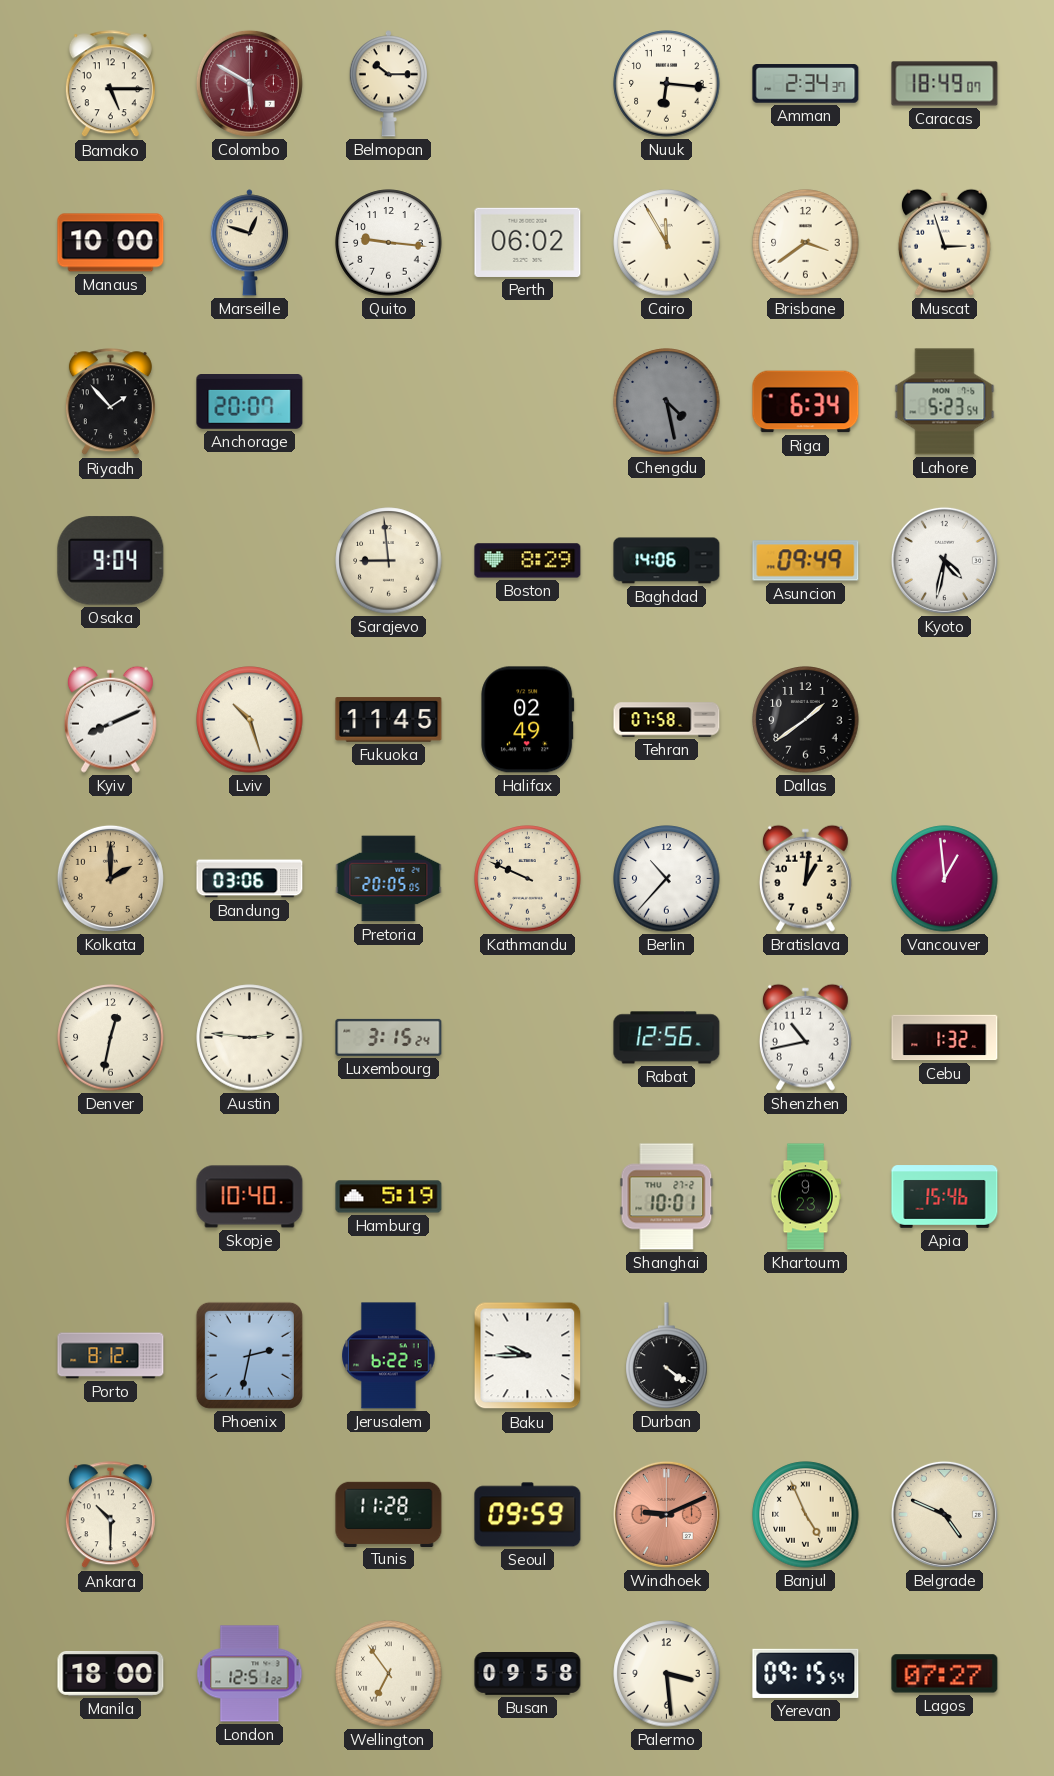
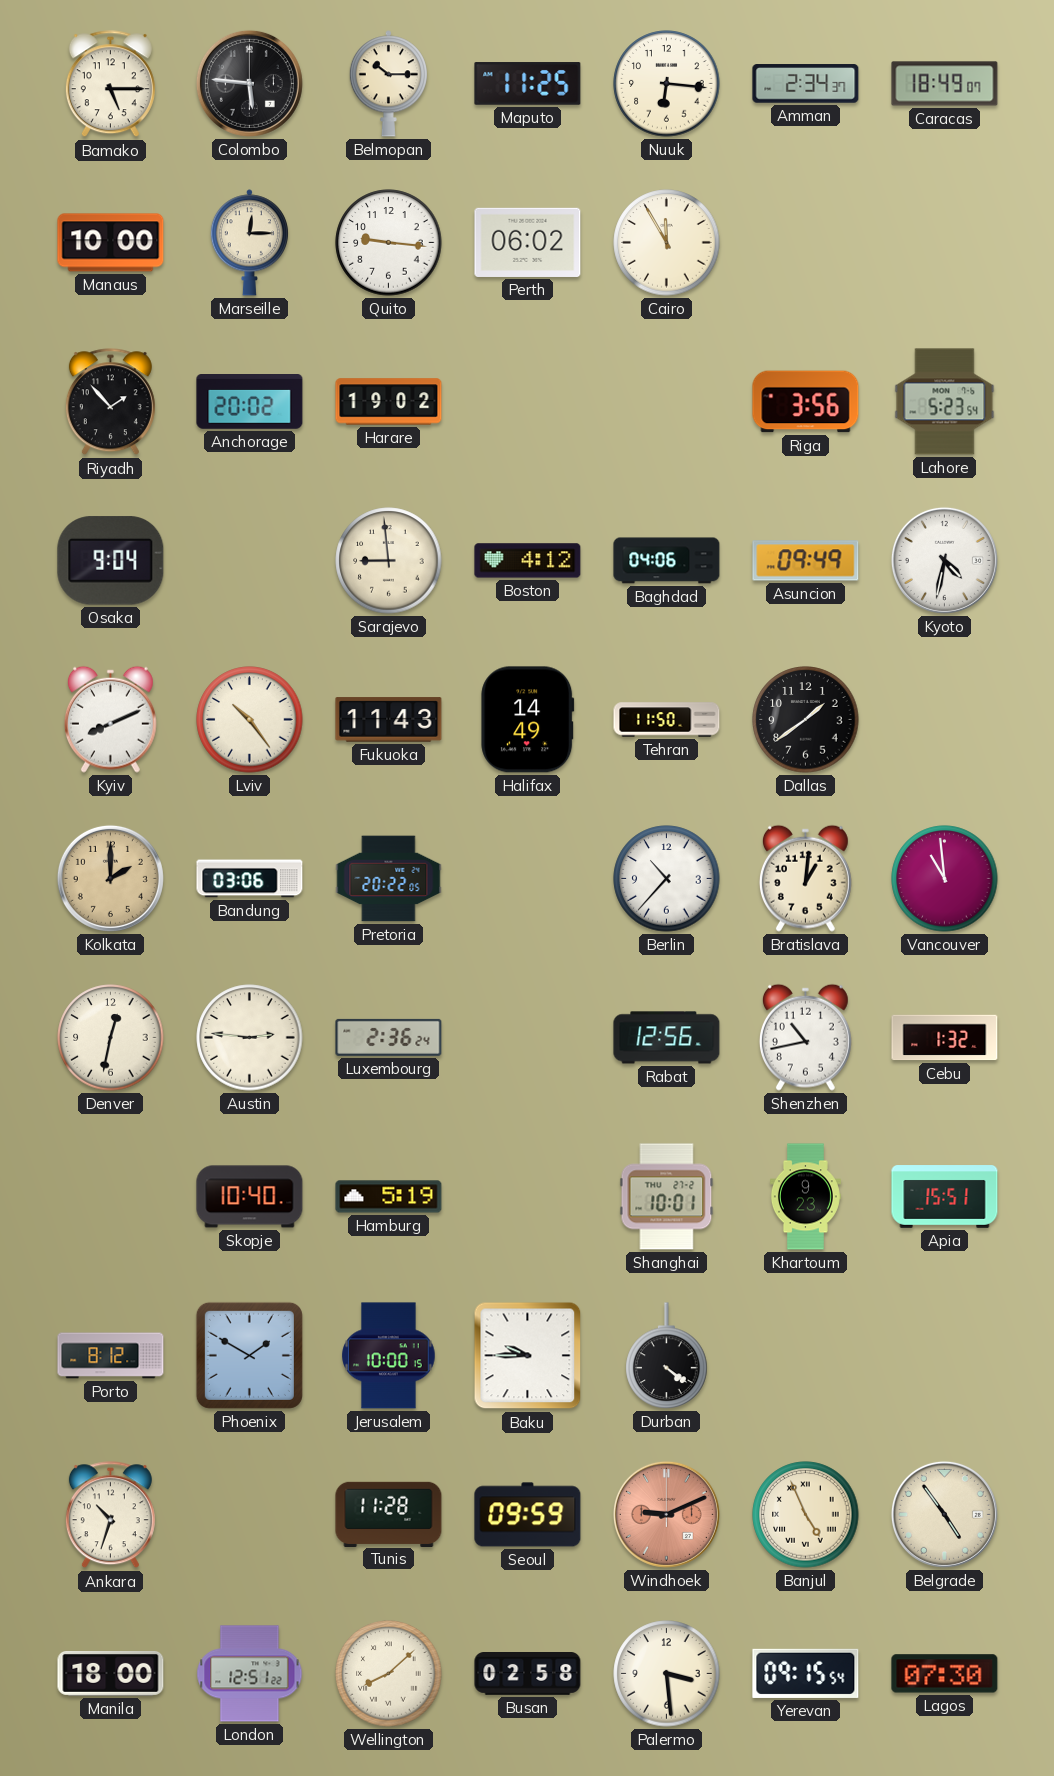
Colombo: 5:50 -> 5:46
Colombo dial: burgundy -> black
Maputo: none -> 11:25
Marseille: 12:48 -> 12:15
Brisbane: 3:39 -> none
Muscat: 2:57 -> none
Anchorage: 20:07 -> 20:02
Harare: none -> 19:02
Chengdu: 4:28 -> none
Riga: 6:34 -> 3:56
Boston: 8:29 -> 4:12
Baghdad: 14:06 -> 04:06
Lviv: 10:27 -> 10:24
Fukuoka: 11:45 -> 11:43
Halifax: 02:49 -> 14:49
Tehran: 07:58 -> 11:50
Pretoria: 20:05 -> 20:22
Kathmandu: 9:49 -> none
Vancouver: 12:59 -> 10:59
Luxembourg: 3:15 -> 2:36
Apia: 15:46 -> 15:51
Phoenix: 2:32 -> 1:50
Jerusalem: 6:22 -> 10:00
Ankara: 10:30 -> 10:33
Belgrade: 4:49 -> 4:54
Wellington: 6:54 -> 8:08
Busan: 09:58 -> 02:58
Lagos: 07:27 -> 07:30
